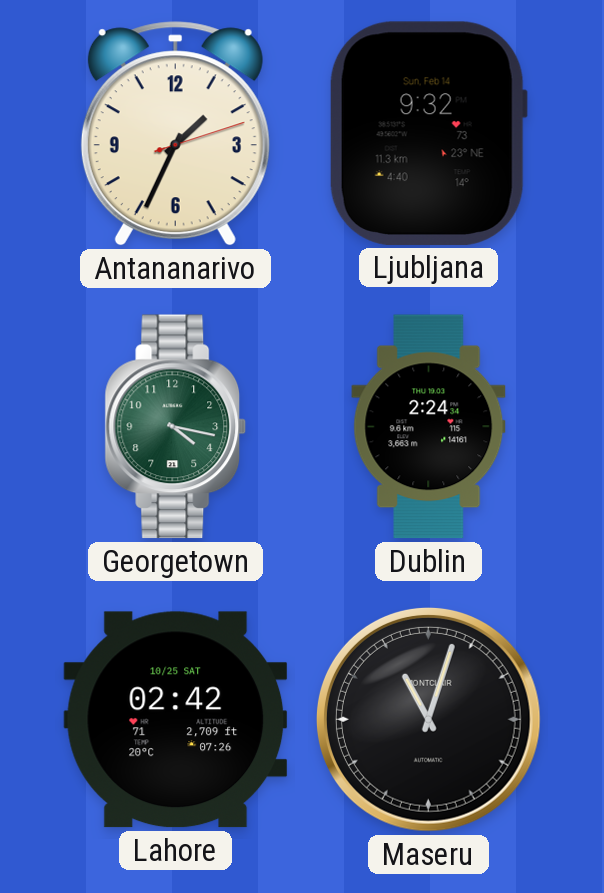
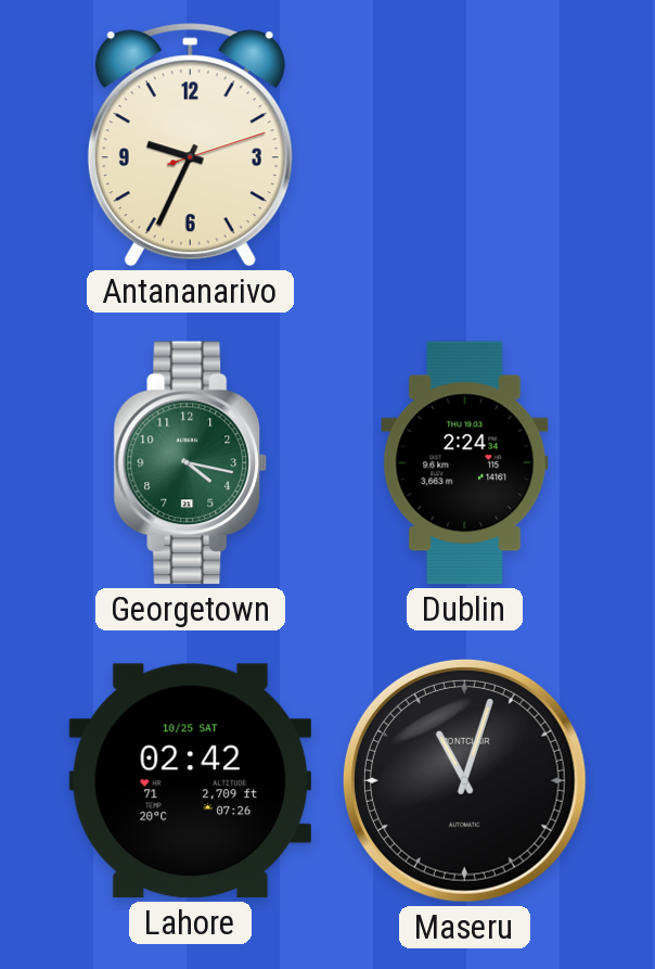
Antananarivo: 1:34 -> 9:34
Ljubljana: 9:32 -> none
